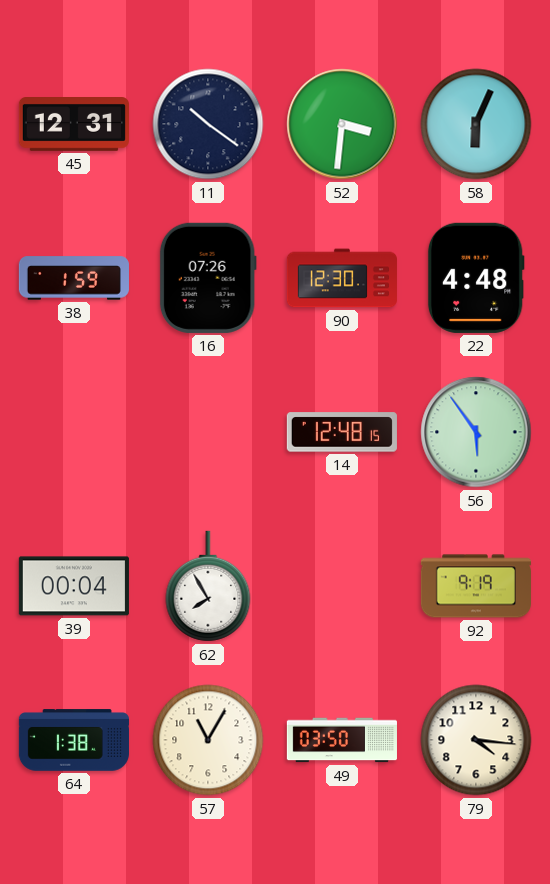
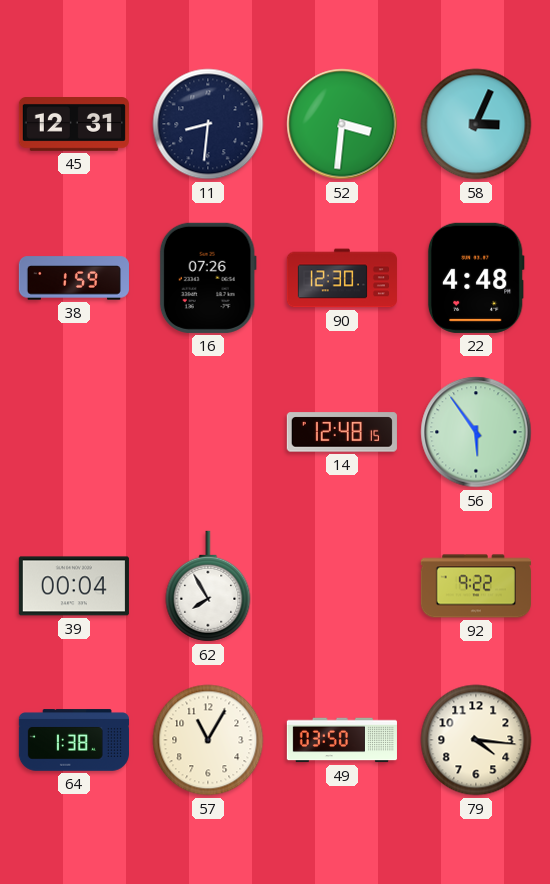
11: 10:21 -> 8:31
58: 6:04 -> 3:04
92: 9:19 -> 9:22
